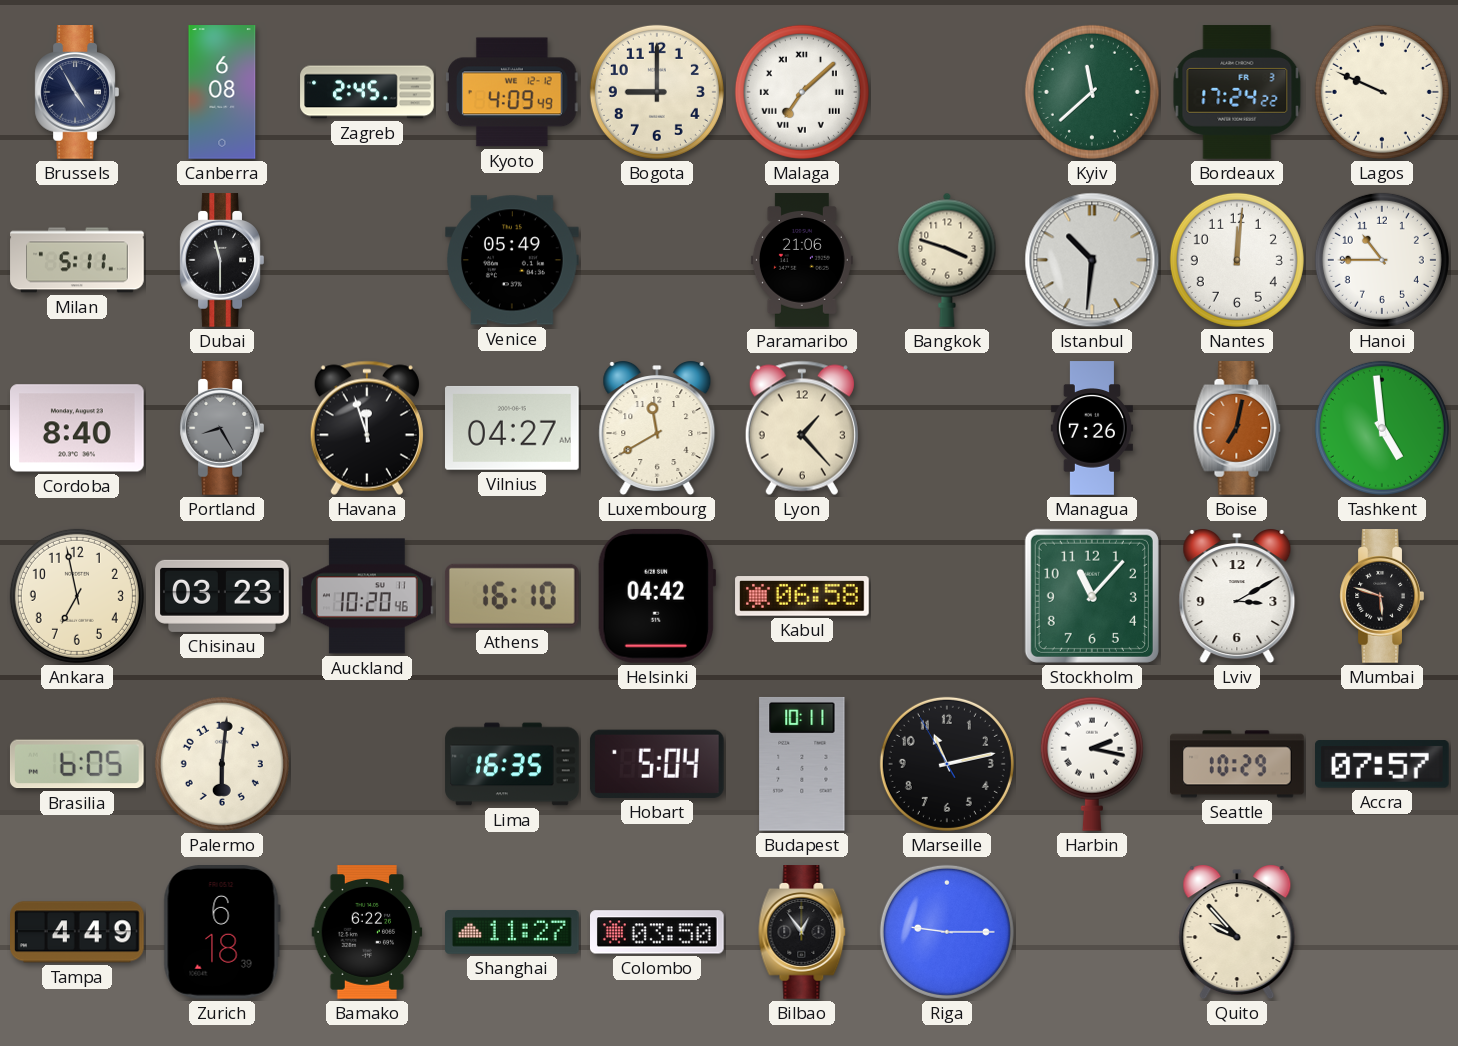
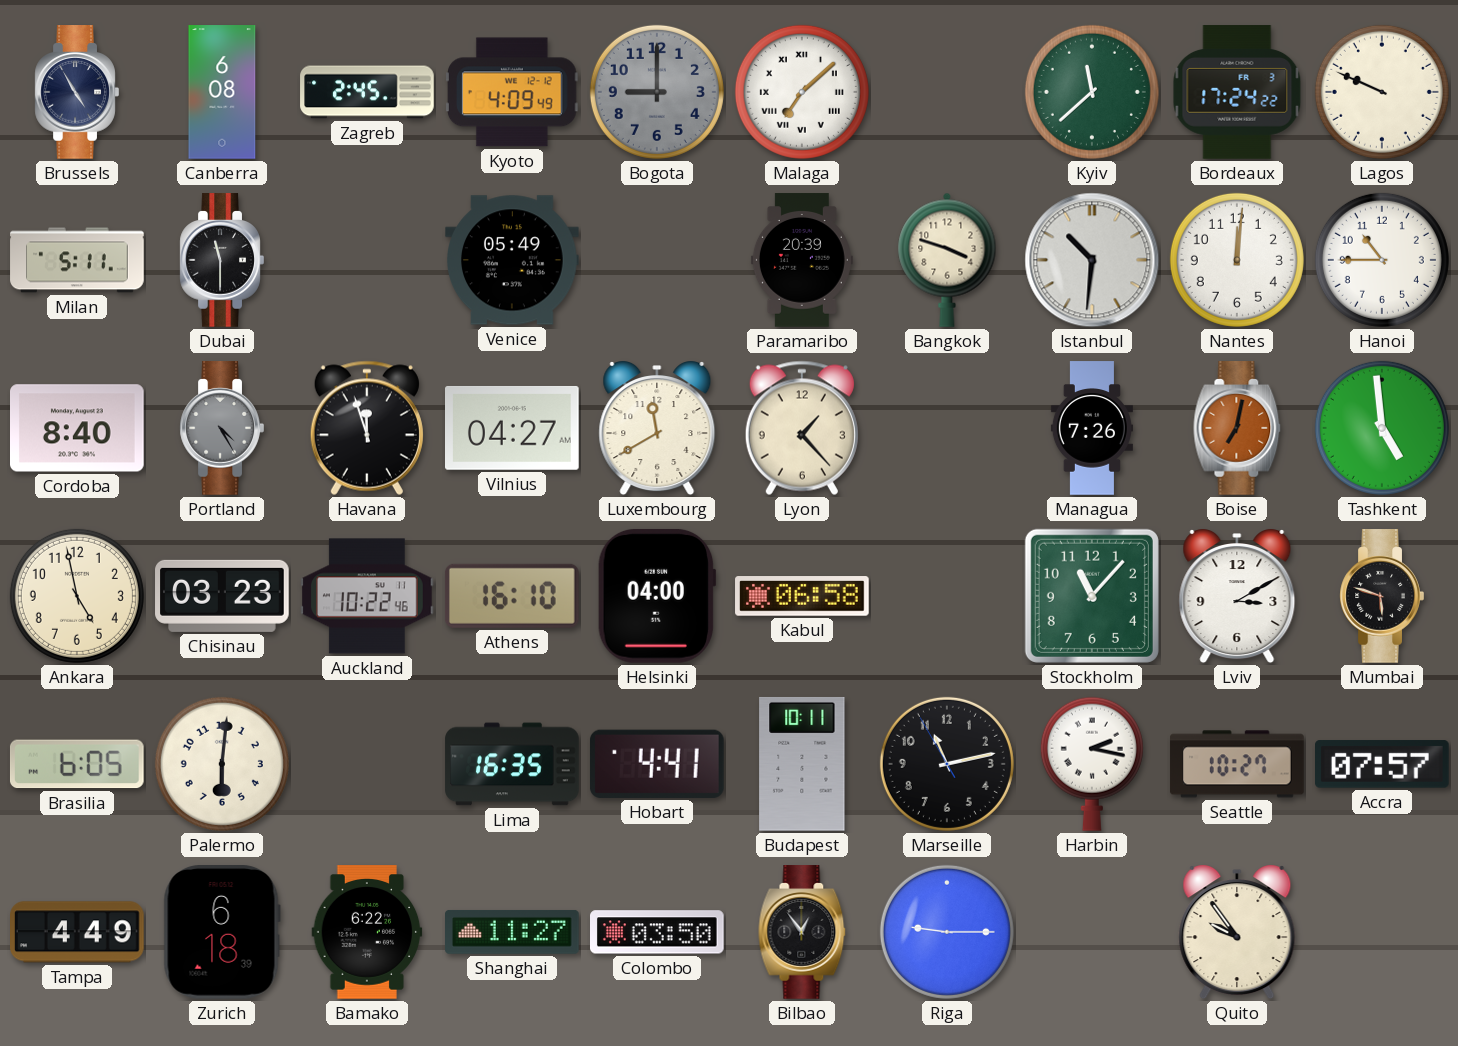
Bogota dial: cream -> grey
Paramaribo: 21:06 -> 20:39
Portland: 8:25 -> 4:25
Ankara: 6:58 -> 4:58
Auckland: 10:20 -> 10:22
Helsinki: 04:42 -> 04:00
Hobart: 5:04 -> 4:41
Seattle: 10:29 -> 10:27
Quito: 9:53 -> 9:54
